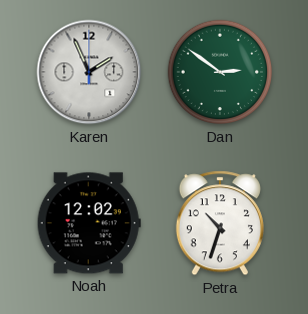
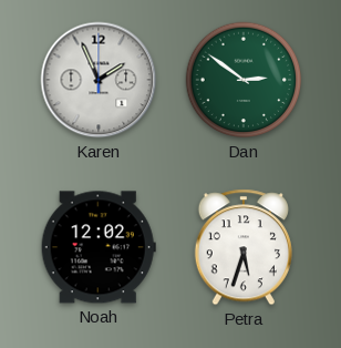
Petra: 10:33 -> 5:33
